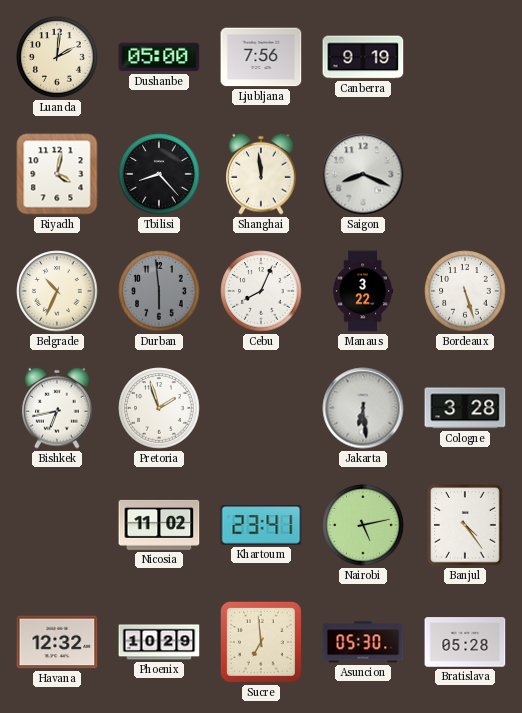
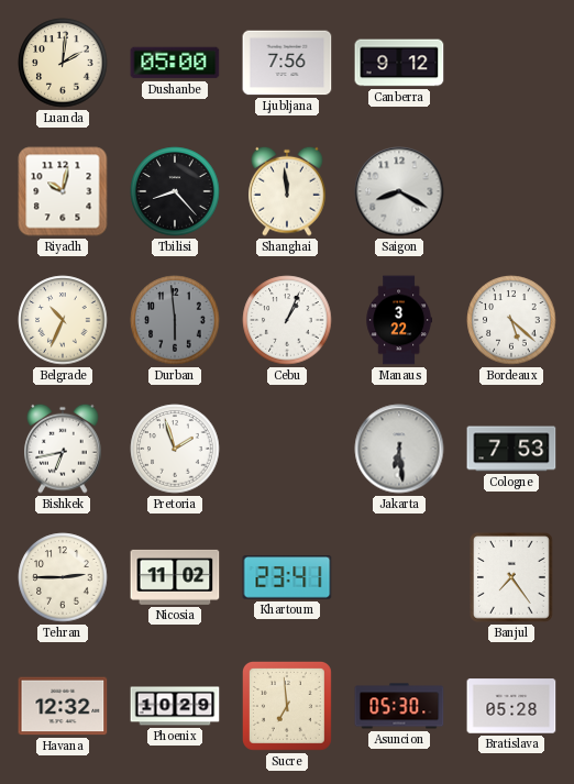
Canberra: 9:19 -> 9:12
Riyadh: 4:02 -> 10:02
Saigon: 8:19 -> 8:20
Cebu: 8:04 -> 1:04
Bordeaux: 5:27 -> 5:22
Cologne: 3:28 -> 7:53
Tehran: none -> 2:45
Nairobi: 5:13 -> none
Banjul: 4:24 -> 7:24
